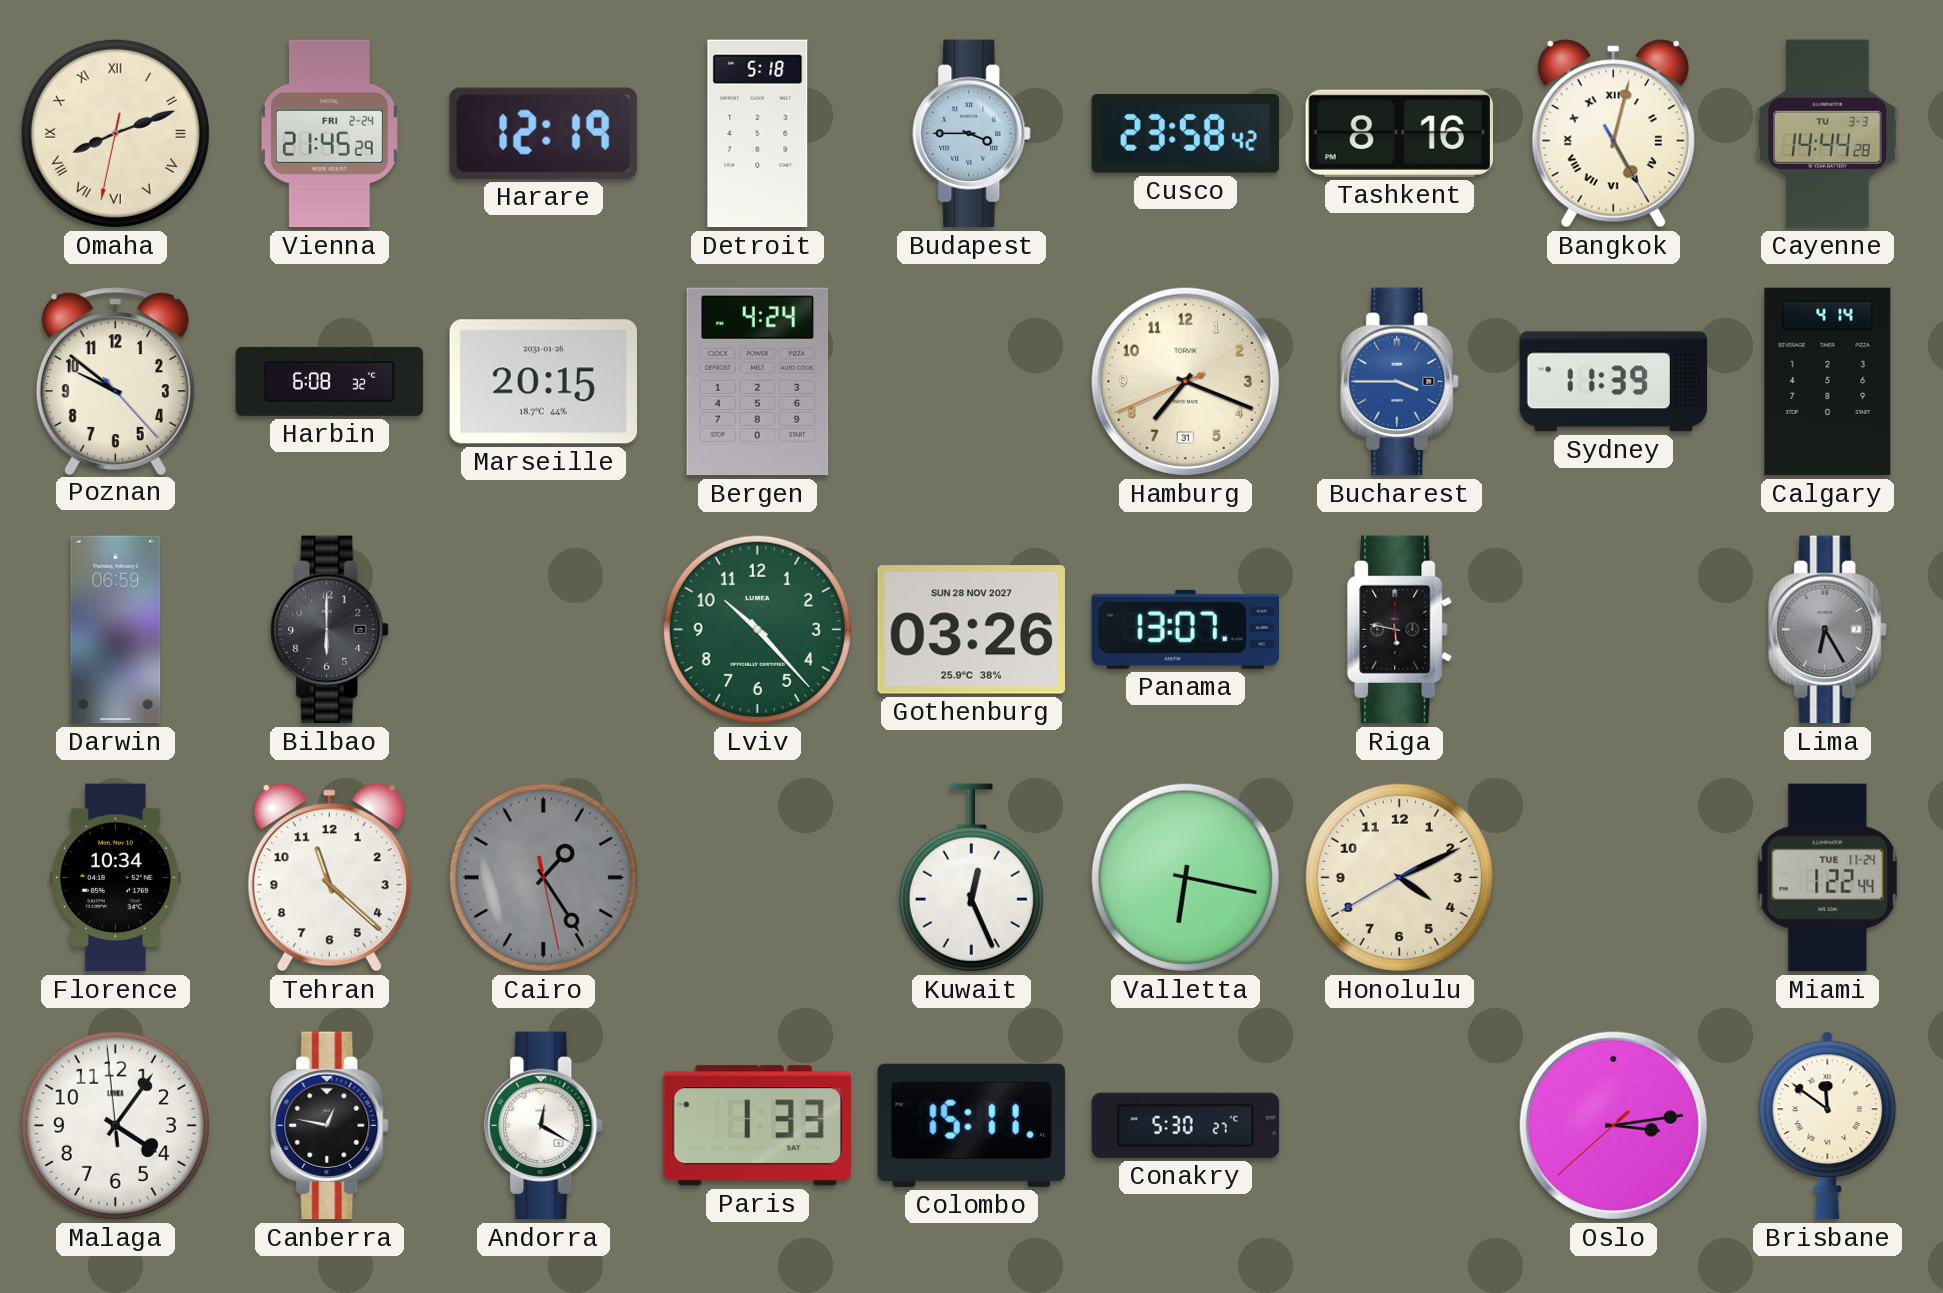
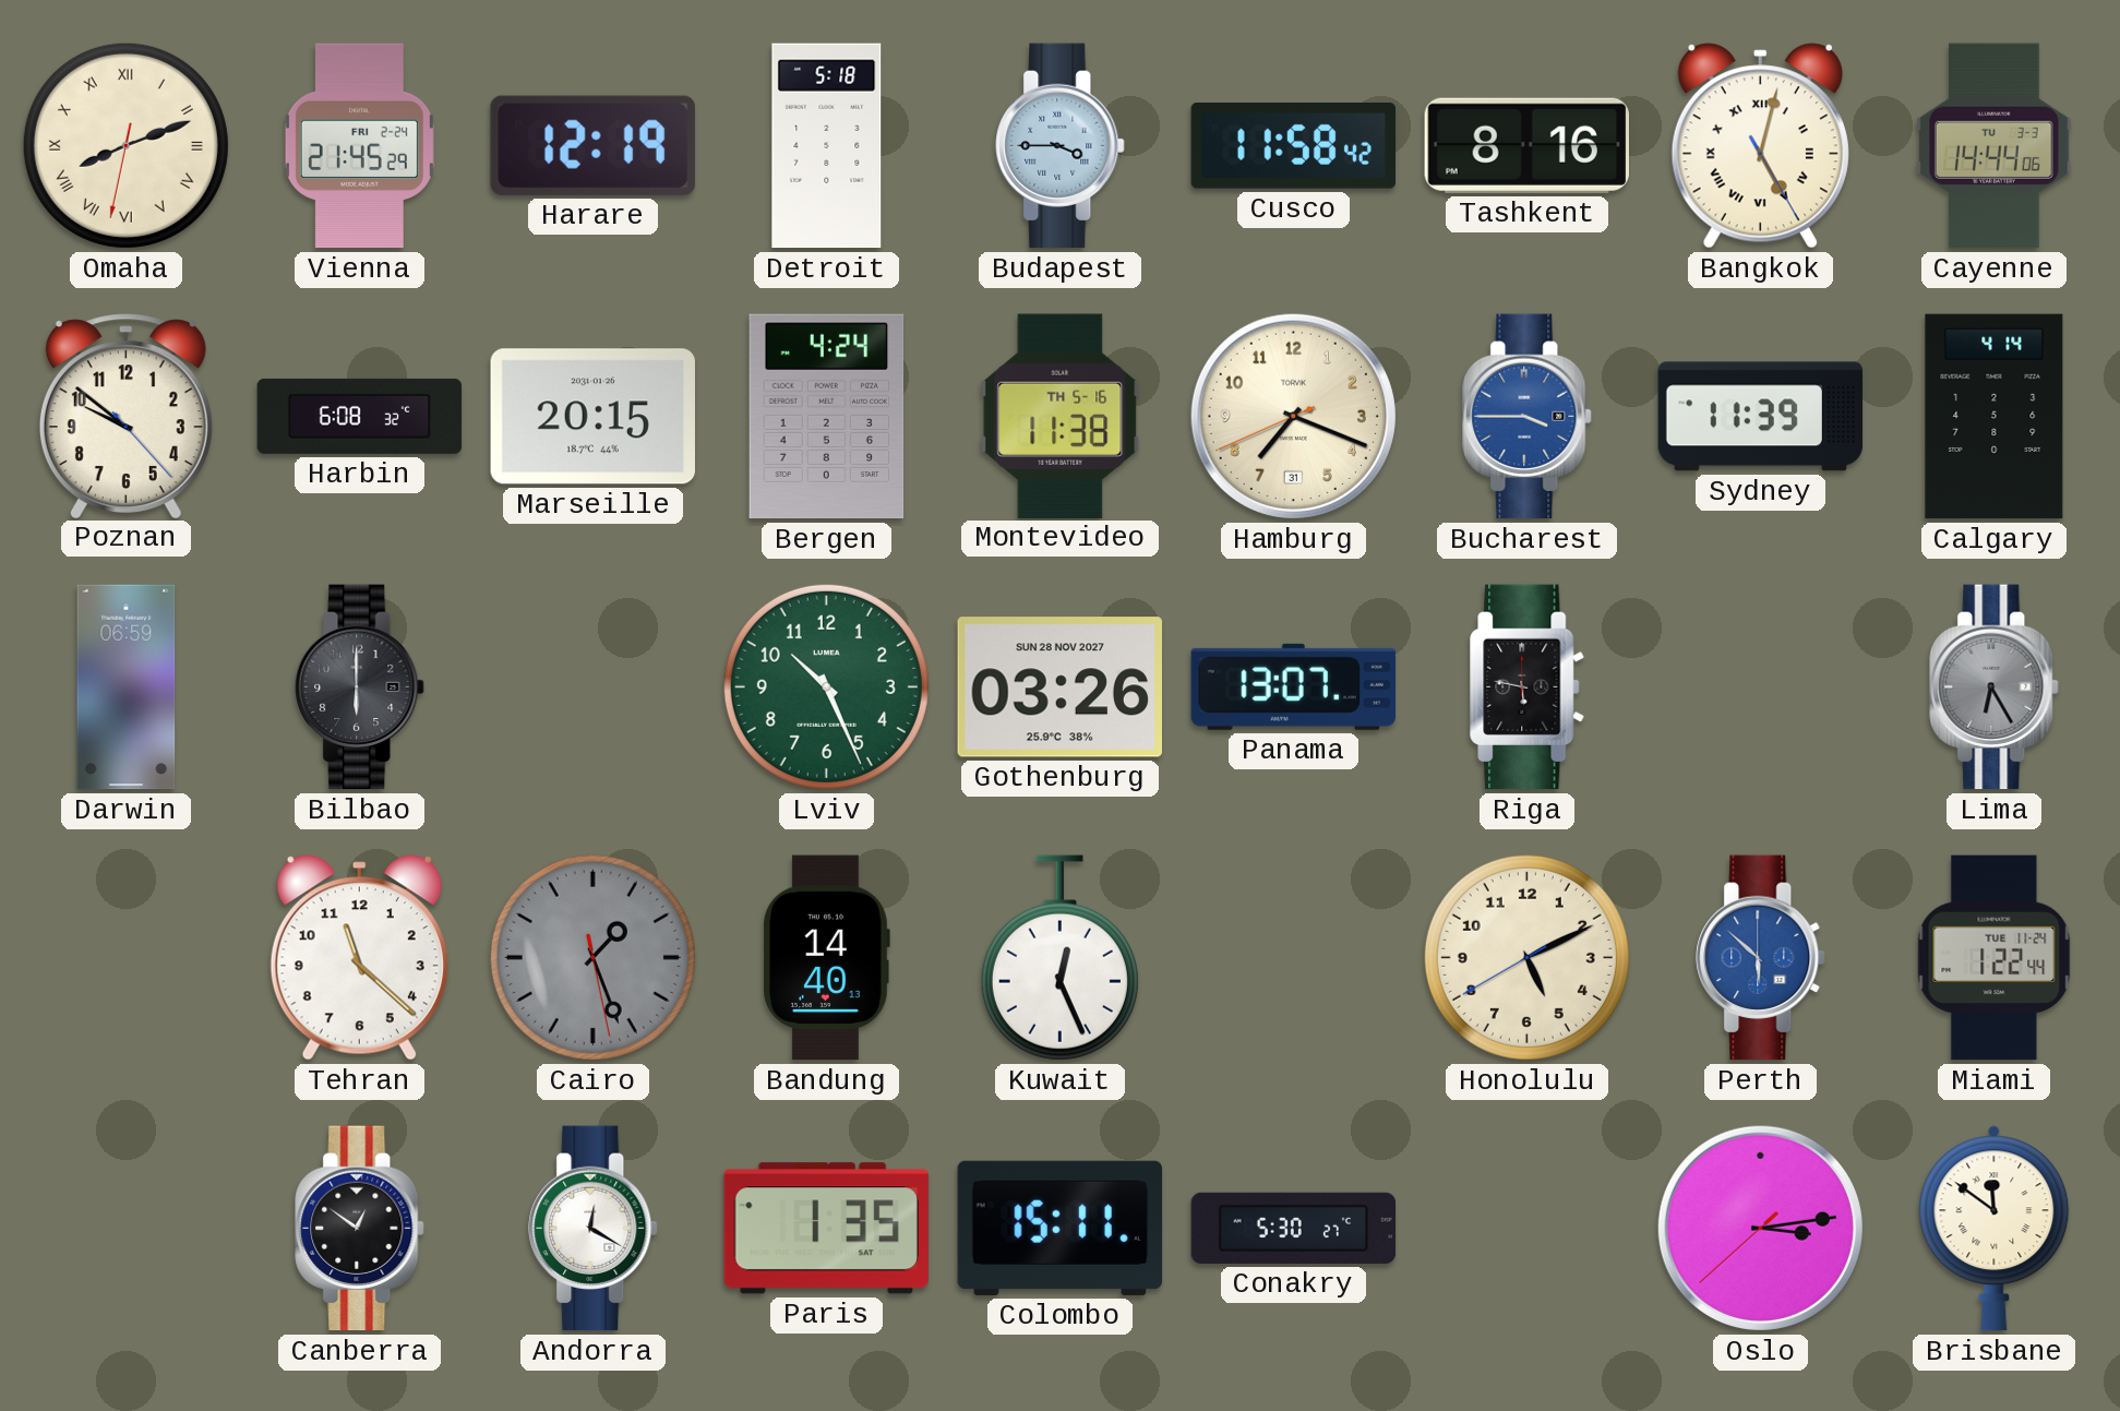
Cusco: 23:58 -> 11:58
Cayenne: 14:44:28 -> 14:44:06
Montevideo: none -> 11:38
Lviv: 10:23 -> 10:26
Florence: 10:34 -> none
Cairo: 1:24 -> 1:26
Bandung: none -> 14:40
Valletta: 6:17 -> none
Honolulu: 4:10 -> 5:10
Perth: none -> 5:52
Malaga: 4:05 -> none
Canberra: 12:47 -> 12:51
Paris: 1:33 -> 1:35
